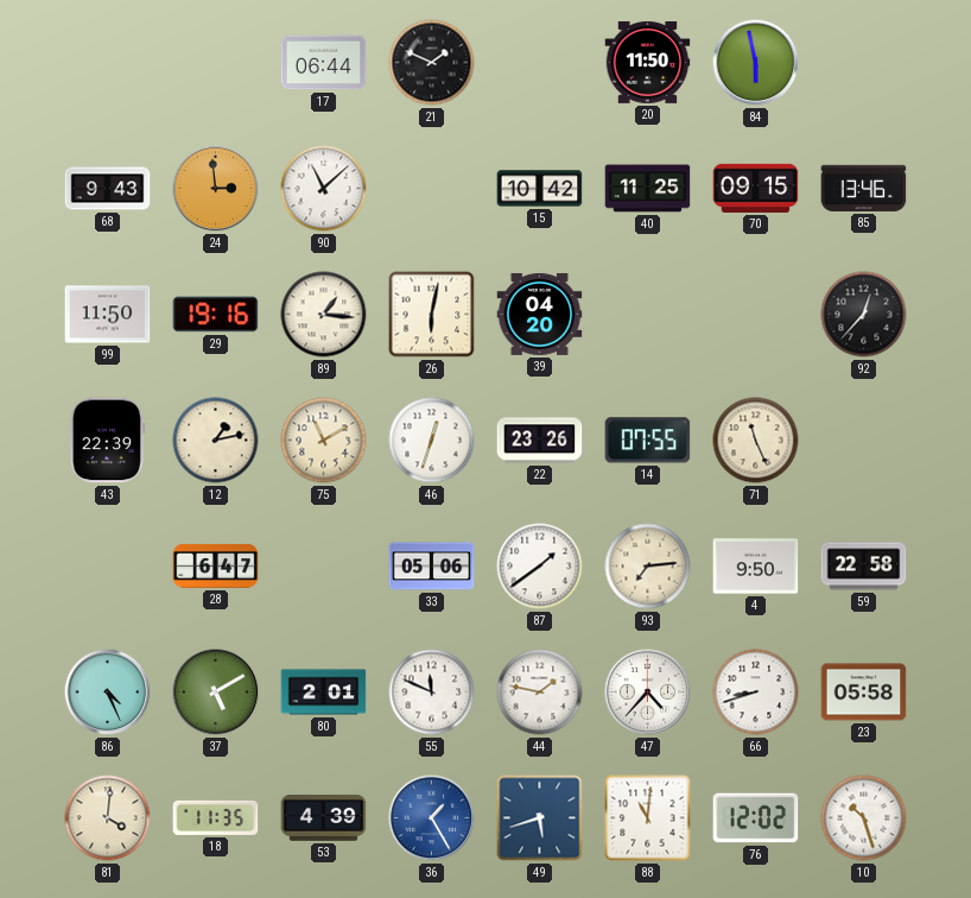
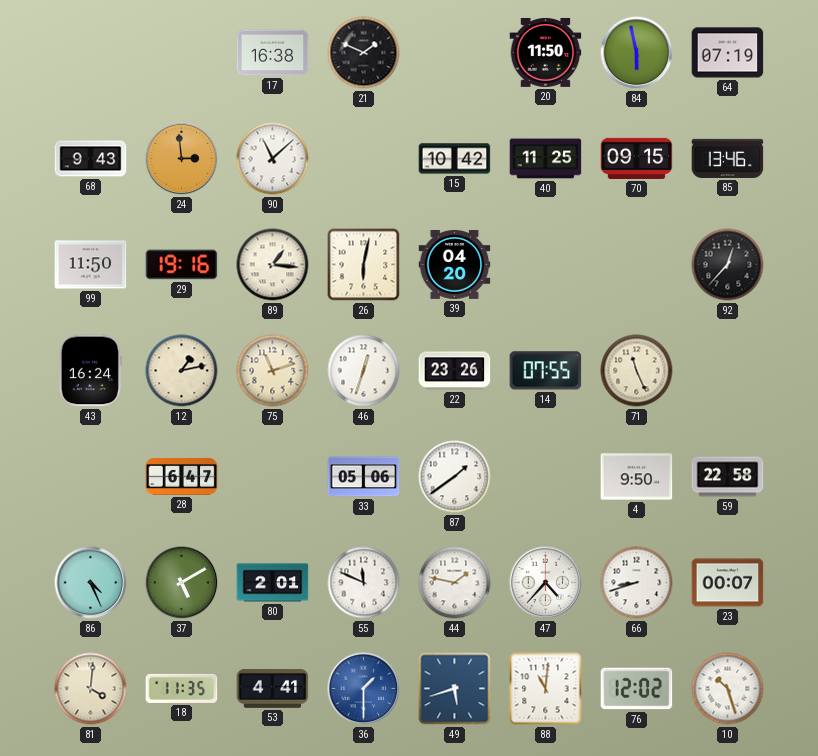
17: 06:44 -> 16:38
64: none -> 07:19
43: 22:39 -> 16:24
75: 11:10 -> 11:12
93: 7:14 -> none
23: 05:58 -> 00:07
53: 4:39 -> 4:41
36: 1:25 -> 1:30
